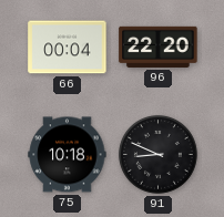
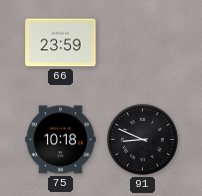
66: 00:04 -> 23:59
96: 22:20 -> none
